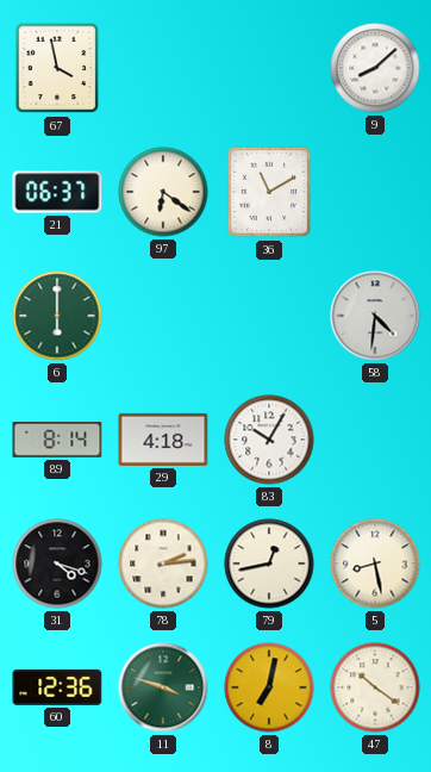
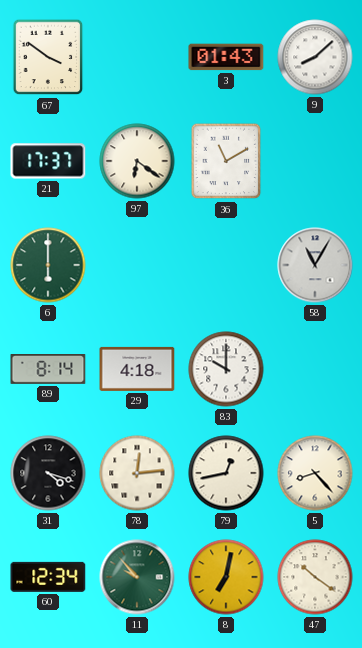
67: 3:58 -> 3:51
3: none -> 01:43
21: 06:37 -> 17:37
58: 4:31 -> 11:05
83: 10:05 -> 10:00
78: 2:14 -> 12:14
5: 8:28 -> 8:23
60: 12:36 -> 12:34
11: 3:48 -> 9:53
